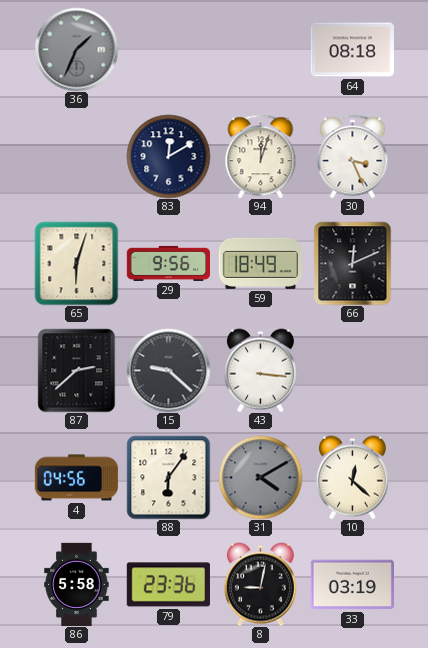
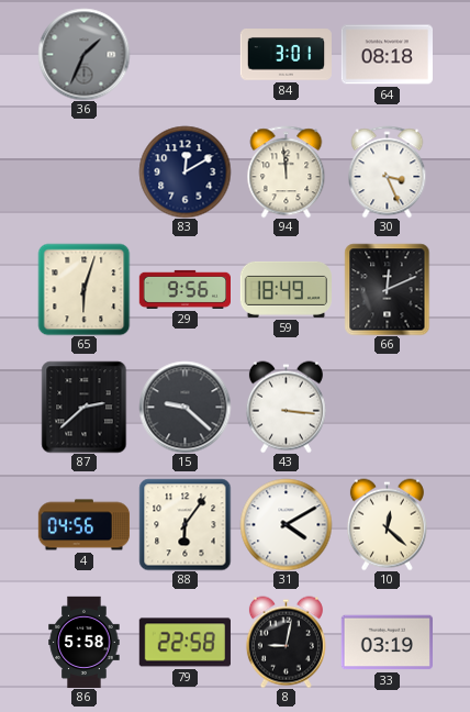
84: none -> 3:01
94: 12:03 -> 11:59
31 dial: grey -> white
79: 23:36 -> 22:58
